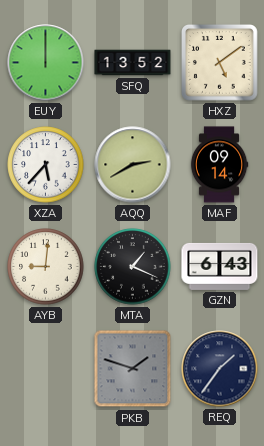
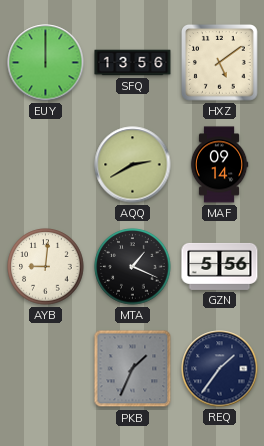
SFQ: 13:52 -> 13:56
XZA: 5:37 -> none
GZN: 6:43 -> 5:56
PKB: 1:48 -> 1:34
